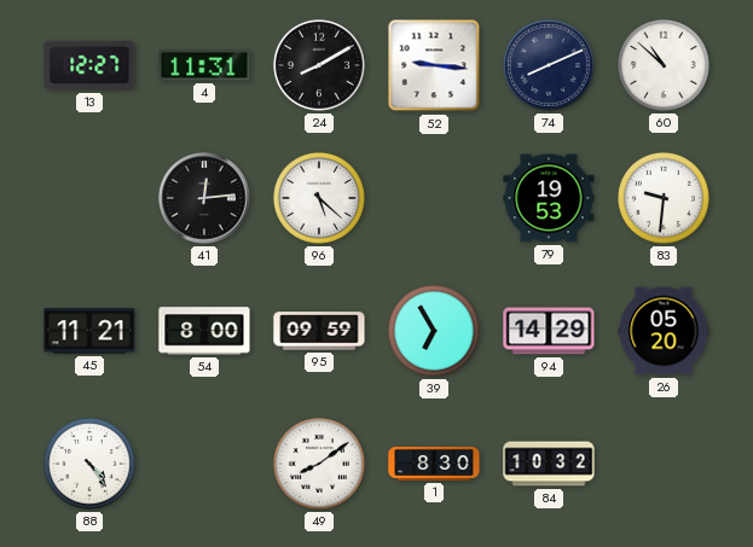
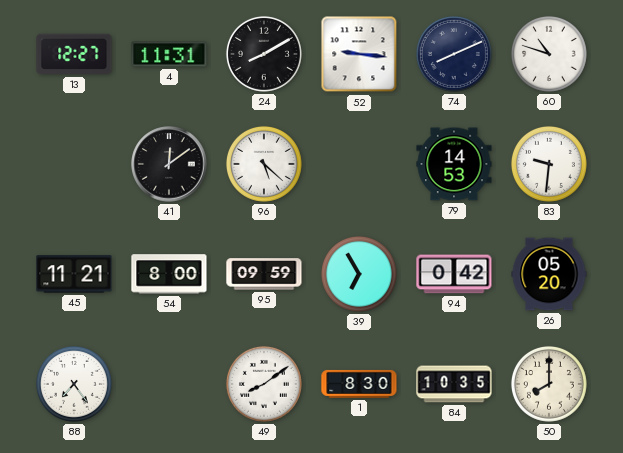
60: 10:52 -> 10:48
41: 12:14 -> 12:09
79: 19:53 -> 14:53
94: 14:29 -> 0:42
88: 4:24 -> 7:24
84: 10:32 -> 10:35
50: none -> 8:00
